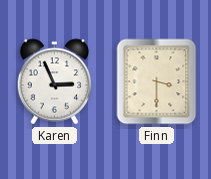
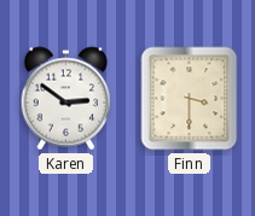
Karen: 2:56 -> 2:51
